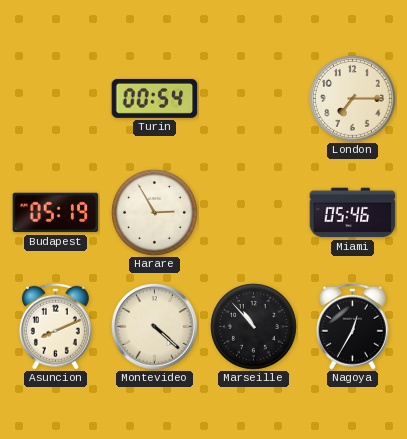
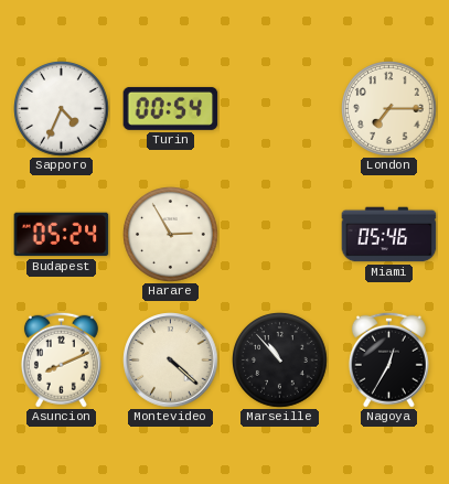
Sapporo: none -> 4:34
Budapest: 05:19 -> 05:24
